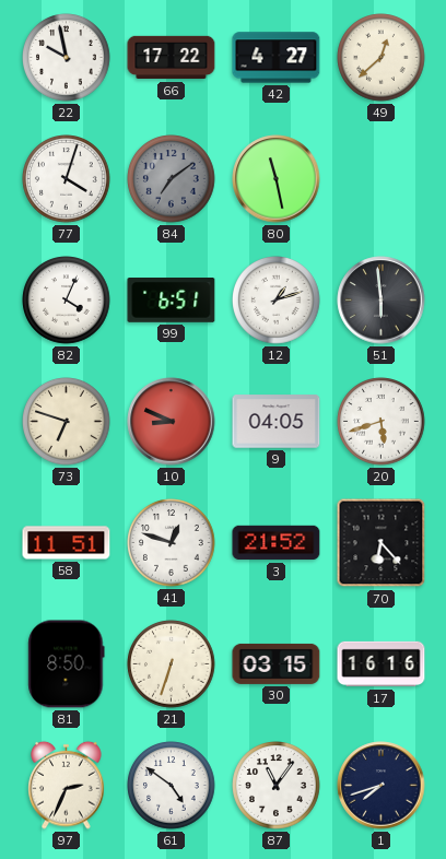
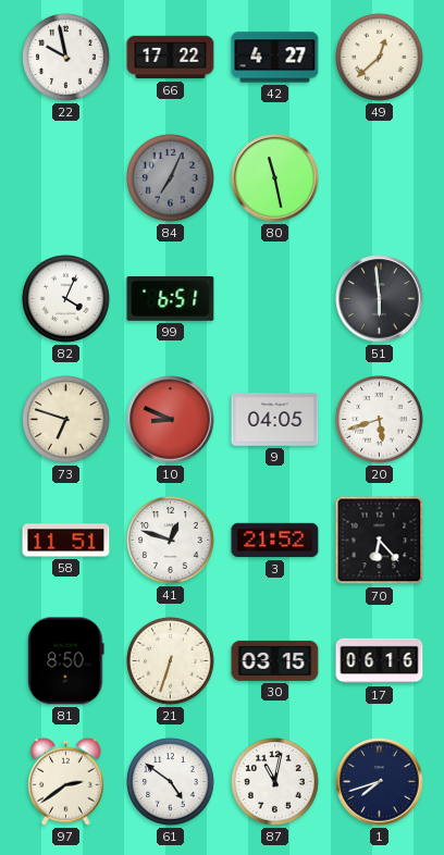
77: 4:03 -> none
84: 7:09 -> 7:04
12: 1:12 -> none
17: 16:16 -> 06:16
97: 2:34 -> 2:39
87: 11:06 -> 11:02
